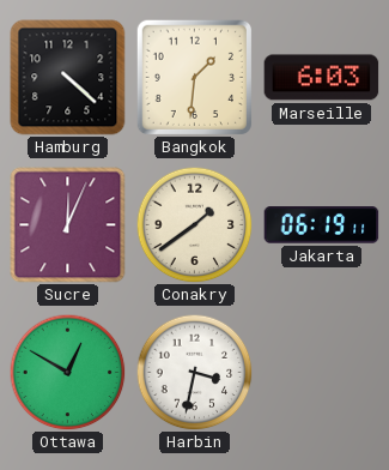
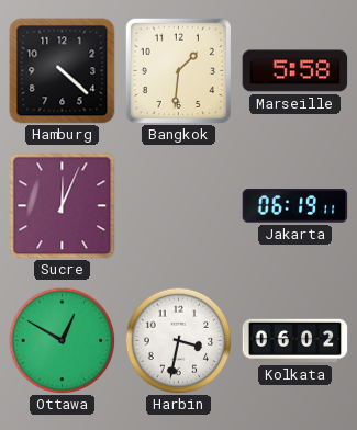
Marseille: 6:03 -> 5:58
Conakry: 1:39 -> none
Kolkata: none -> 06:02
